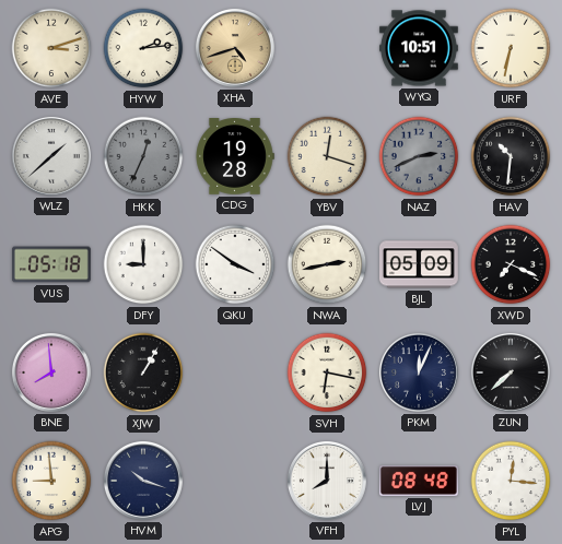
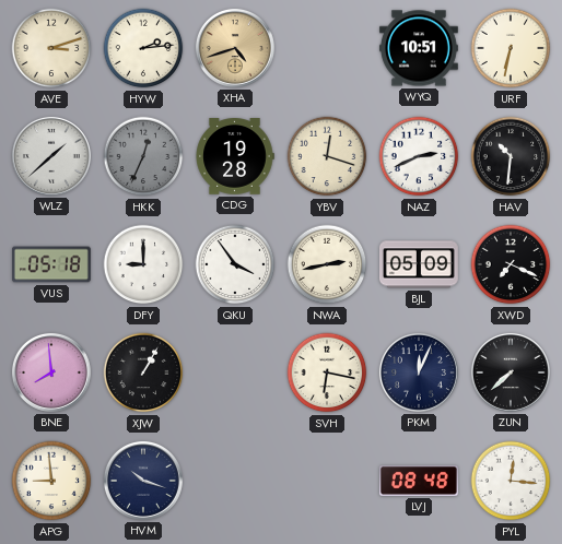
NAZ dial: grey -> white
QKU: 3:51 -> 3:54
VFH: 8:00 -> none
